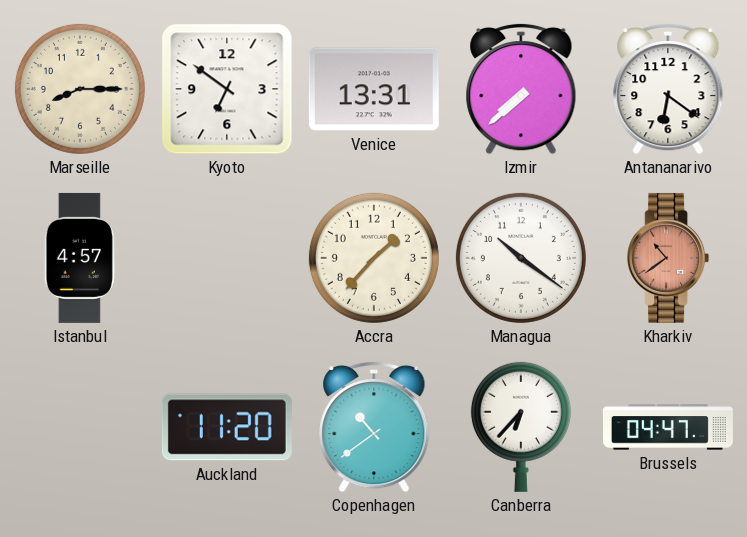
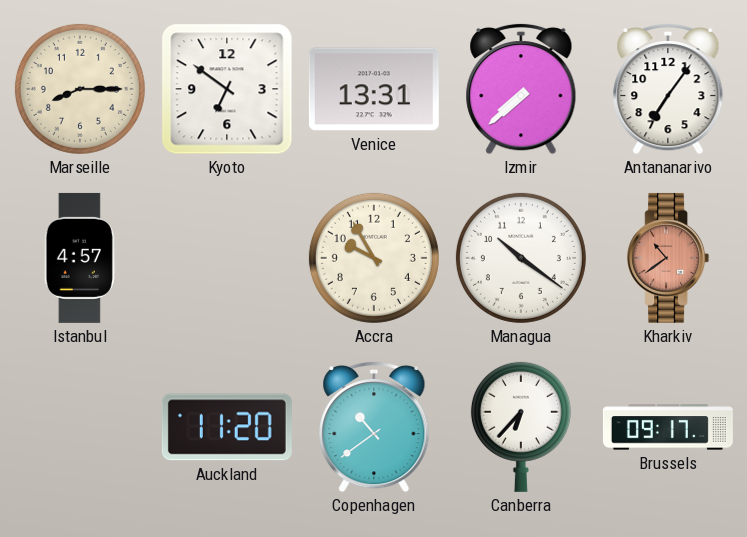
Antananarivo: 6:21 -> 7:06
Accra: 1:37 -> 9:55
Brussels: 04:47 -> 09:17
